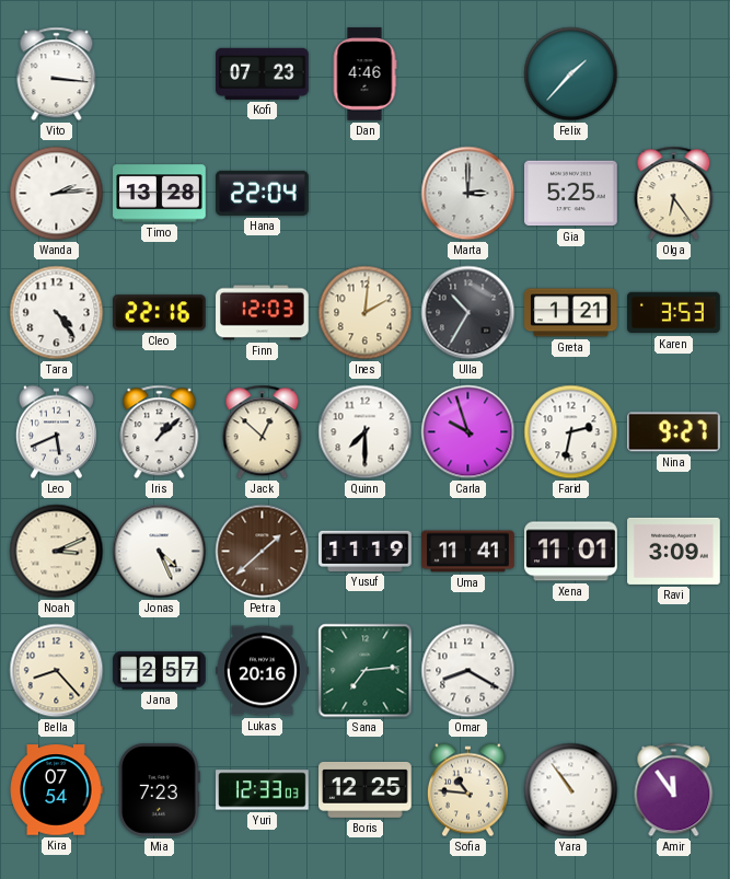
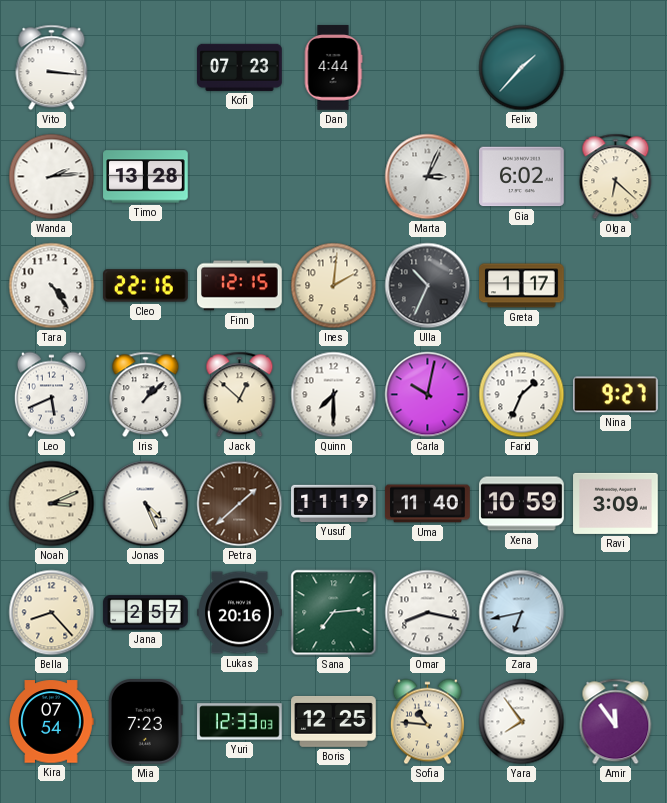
Dan: 4:46 -> 4:44
Hana: 22:04 -> none
Marta: 3:00 -> 3:04
Gia: 5:25 -> 6:02
Olga: 6:24 -> 6:22
Finn: 12:03 -> 12:15
Ulla: 10:35 -> 10:34
Greta: 1:21 -> 1:17
Karen: 3:53 -> none
Carla: 9:57 -> 10:02
Farid: 2:32 -> 1:34
Uma: 11:41 -> 11:40
Xena: 11:01 -> 10:59
Omar: 8:20 -> 8:17
Zara: none -> 6:43
Yara: 10:54 -> 7:54
